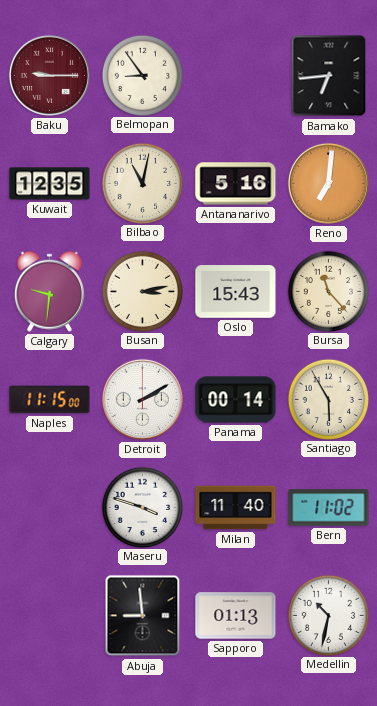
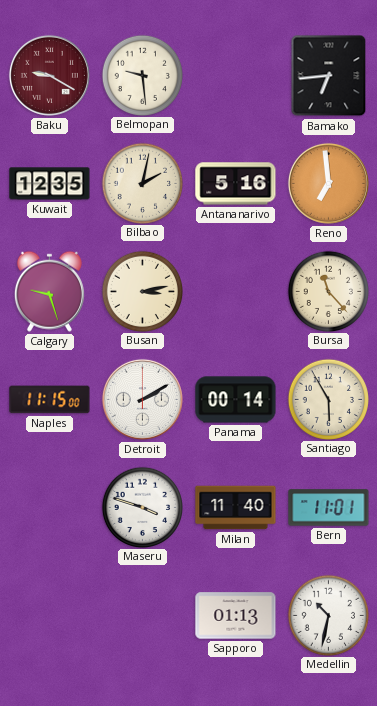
Baku: 9:15 -> 9:20
Belmopan: 8:54 -> 9:29
Bilbao: 11:02 -> 2:02
Reno: 7:01 -> 6:59
Calgary: 9:31 -> 9:27
Oslo: 15:43 -> none
Bern: 11:02 -> 11:01
Abuja: 8:59 -> none
